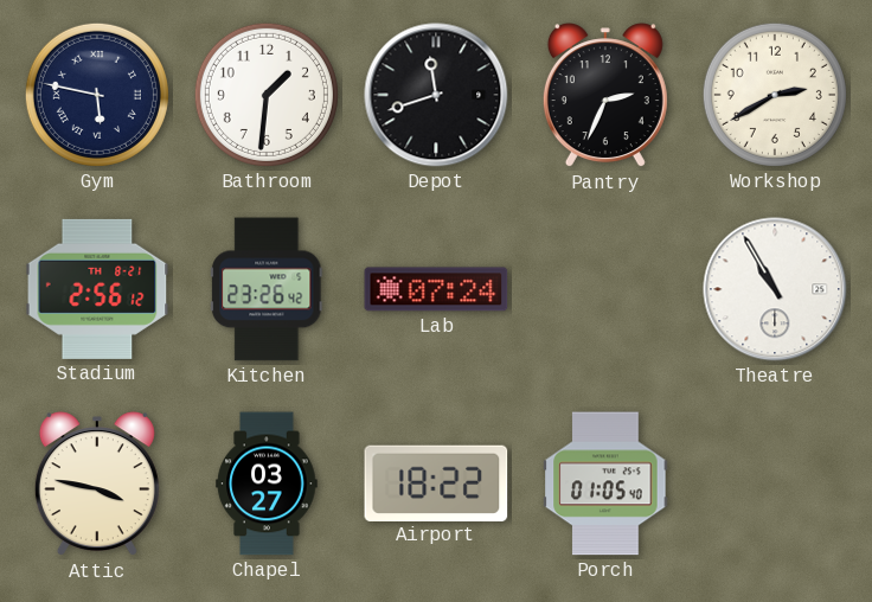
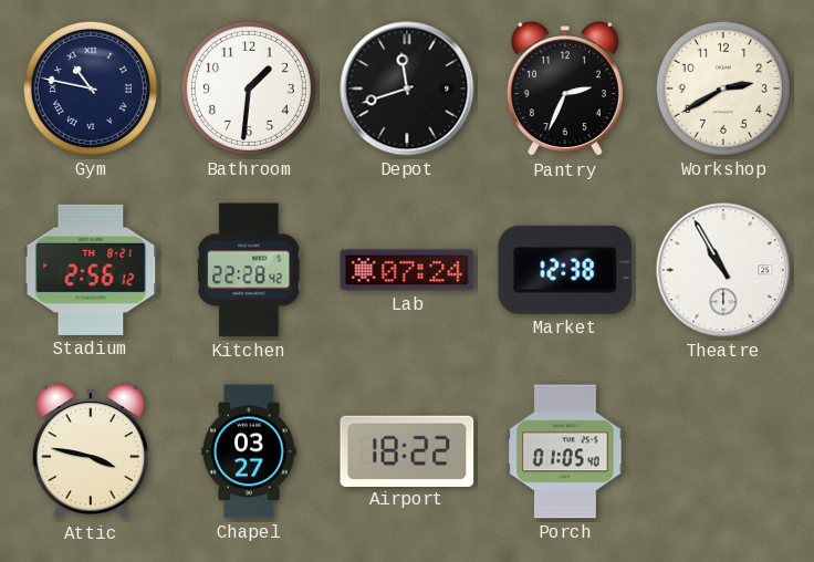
Gym: 5:47 -> 10:47
Kitchen: 23:26 -> 22:28
Market: none -> 12:38
